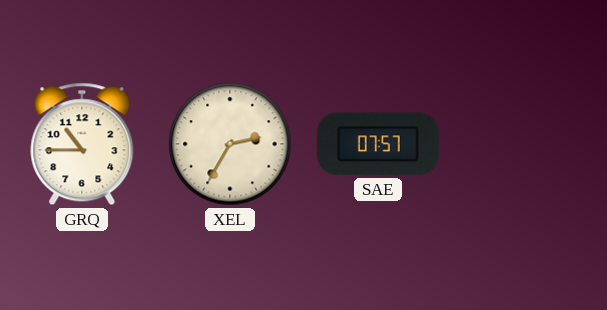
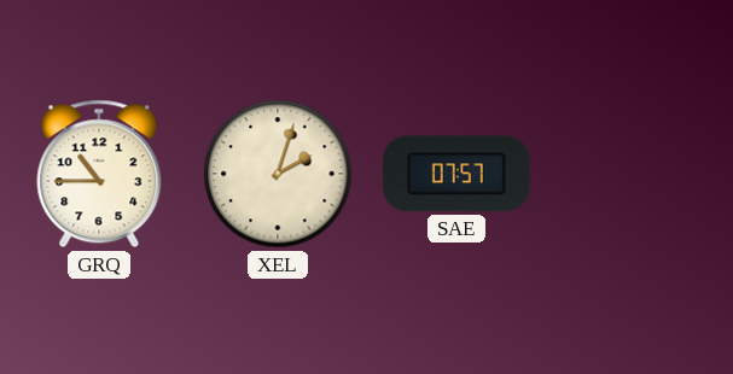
XEL: 2:35 -> 2:03
